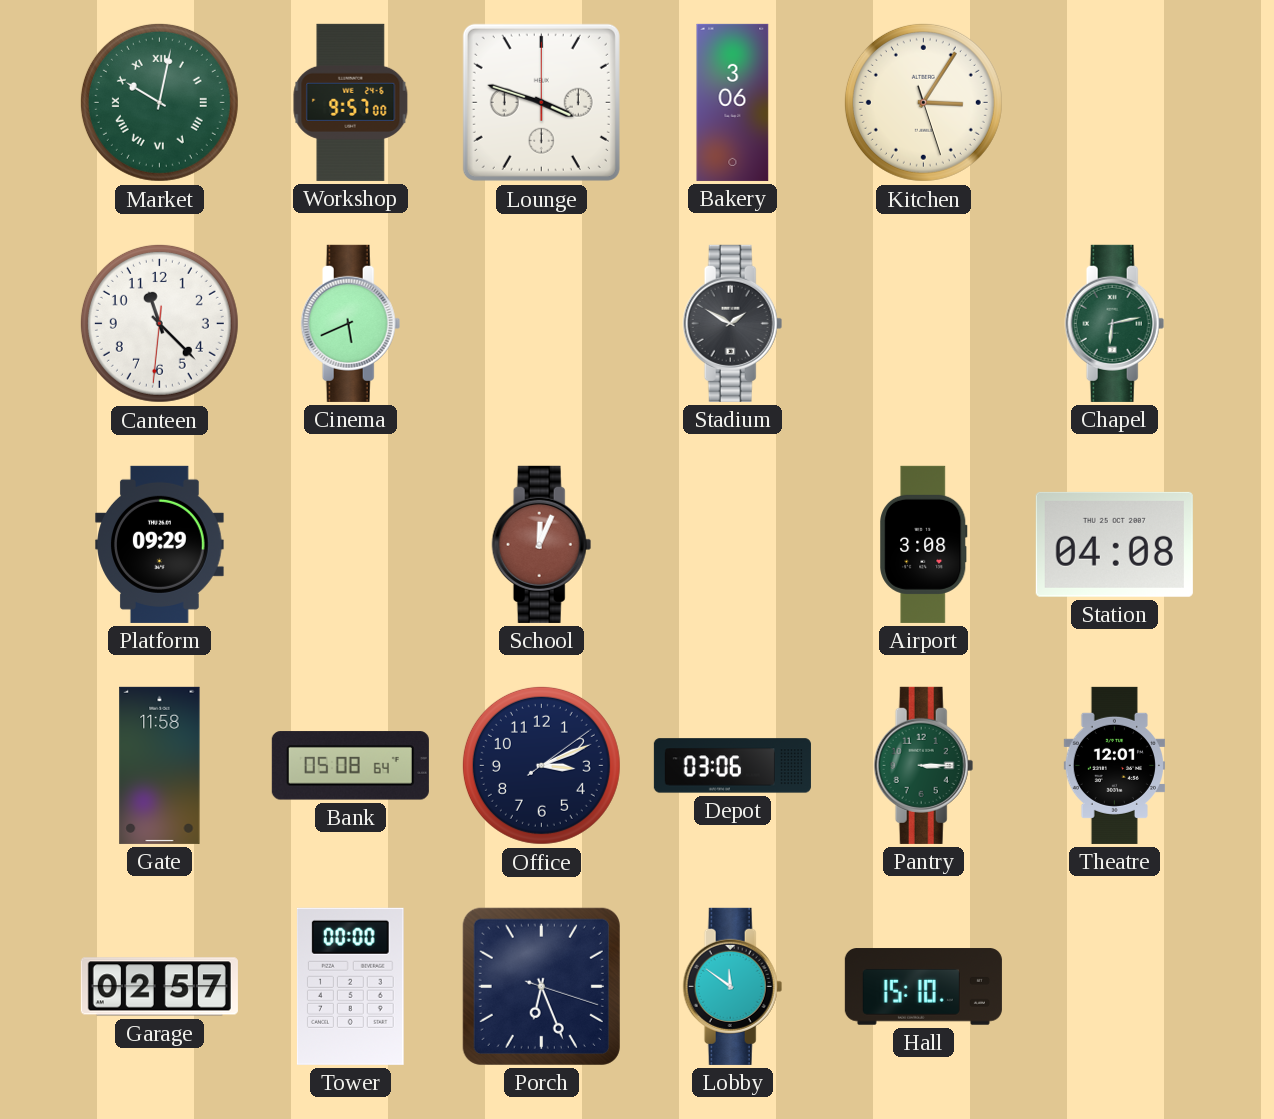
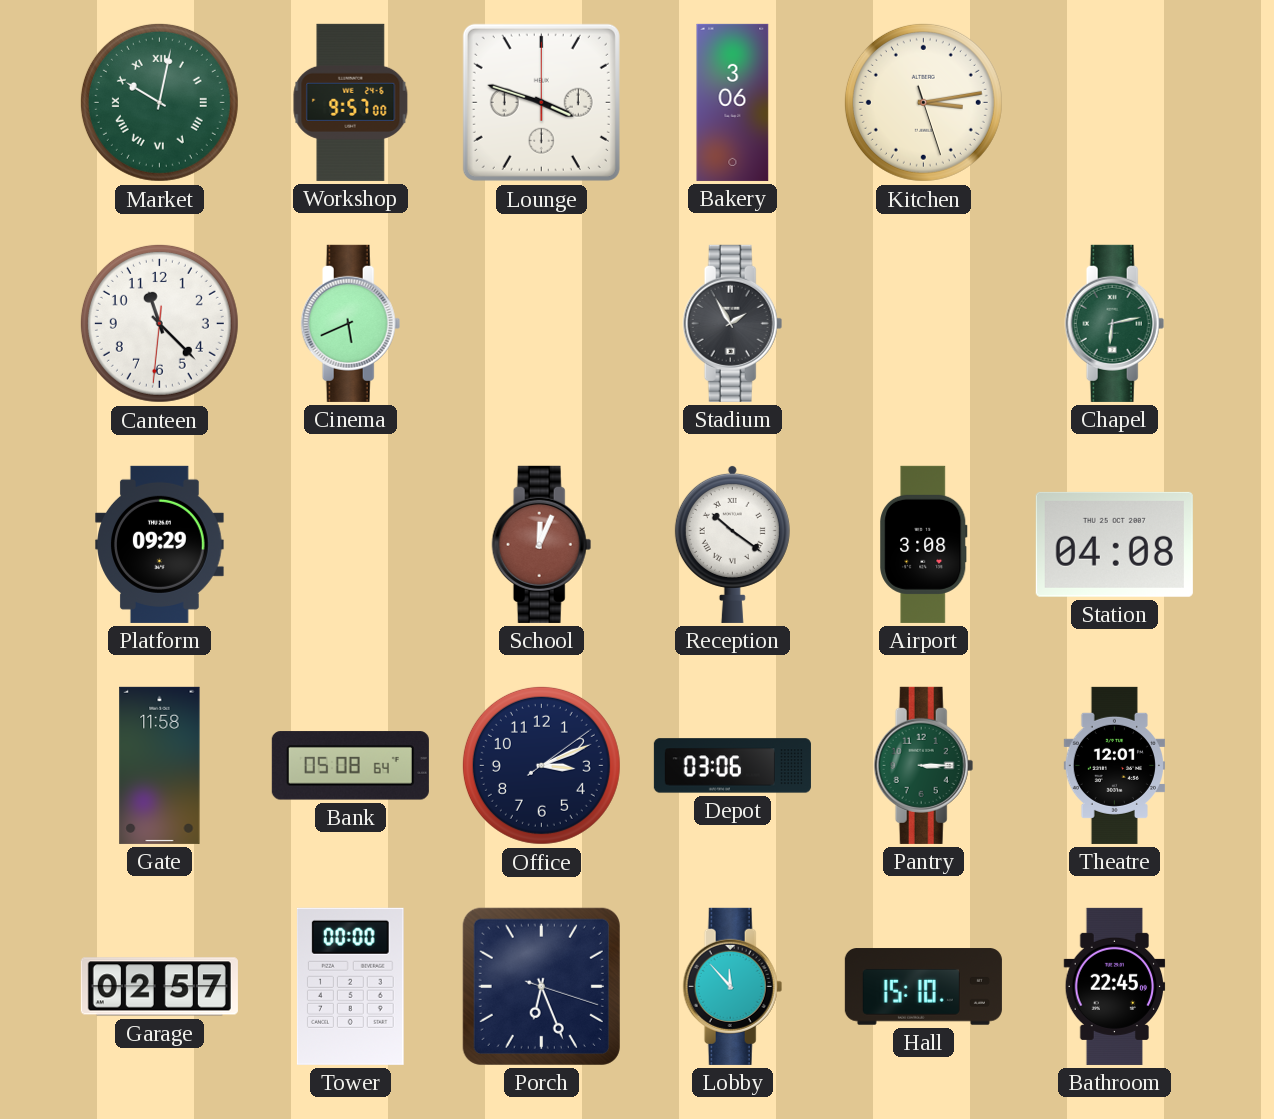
Kitchen: 3:05 -> 3:13
Stadium: 1:50 -> 1:55
Reception: none -> 10:21
Lobby: 11:51 -> 11:53
Bathroom: none -> 22:45
